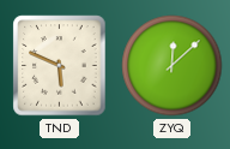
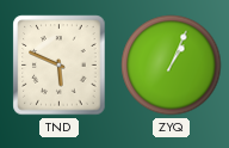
ZYQ: 12:08 -> 1:04
